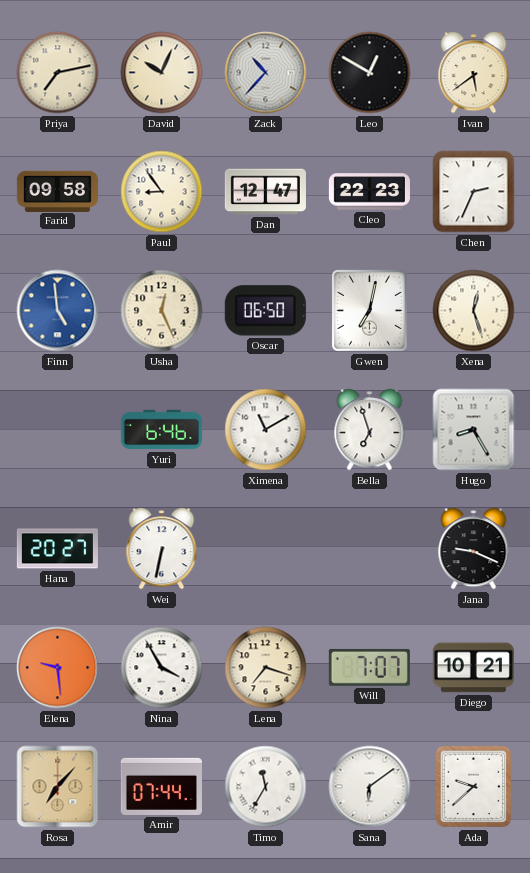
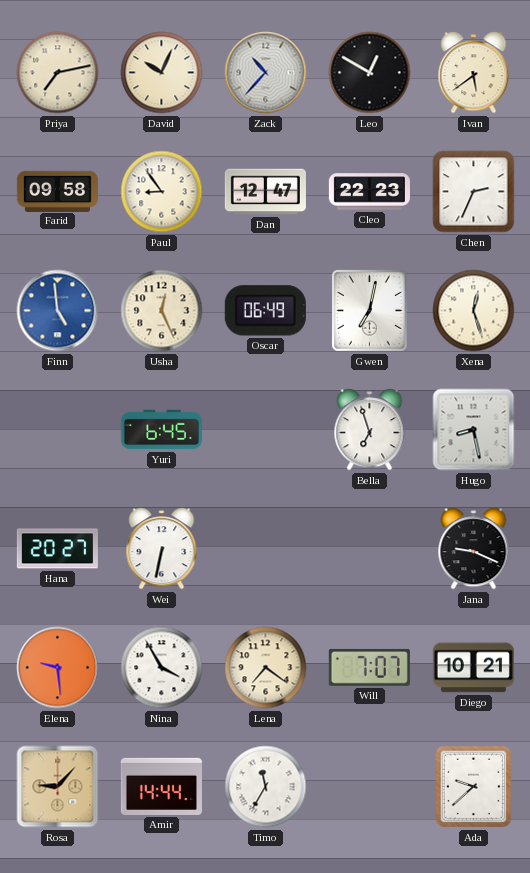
Oscar: 06:50 -> 06:49
Yuri: 6:46 -> 6:45
Ximena: 11:10 -> none
Hugo: 8:25 -> 8:28
Lena: 7:18 -> 7:21
Rosa: 7:07 -> 9:07
Amir: 07:44 -> 14:44
Sana: 6:09 -> none
